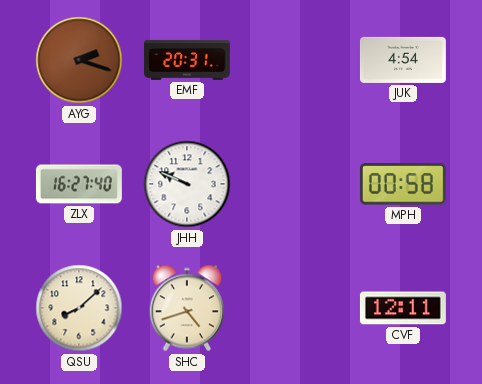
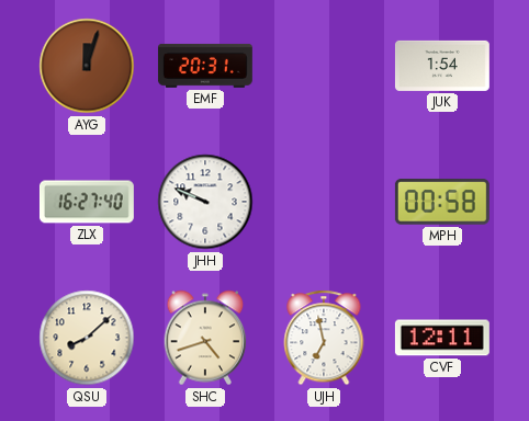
AYG: 2:18 -> 12:03
JUK: 4:54 -> 1:54
UJH: none -> 6:58
